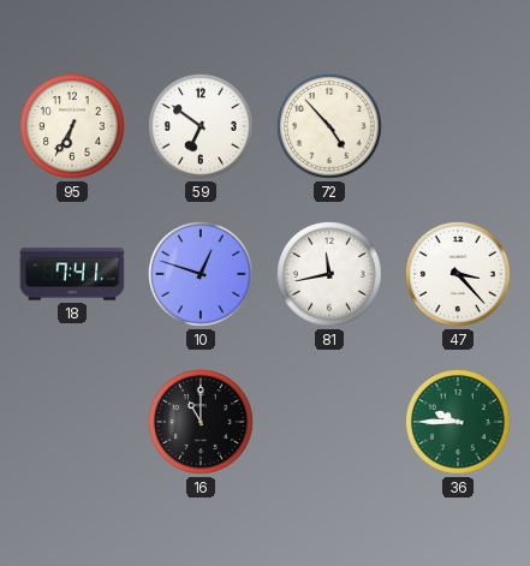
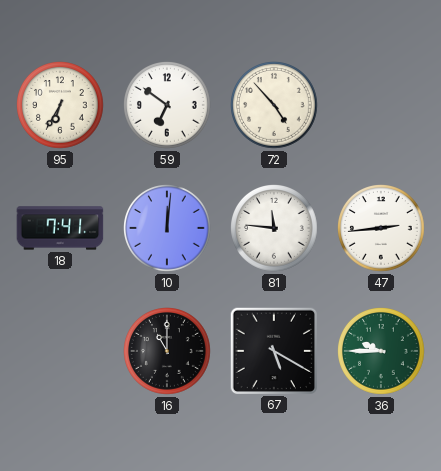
10: 12:48 -> 12:01
81: 11:43 -> 11:46
47: 3:23 -> 2:44
67: none -> 5:20
